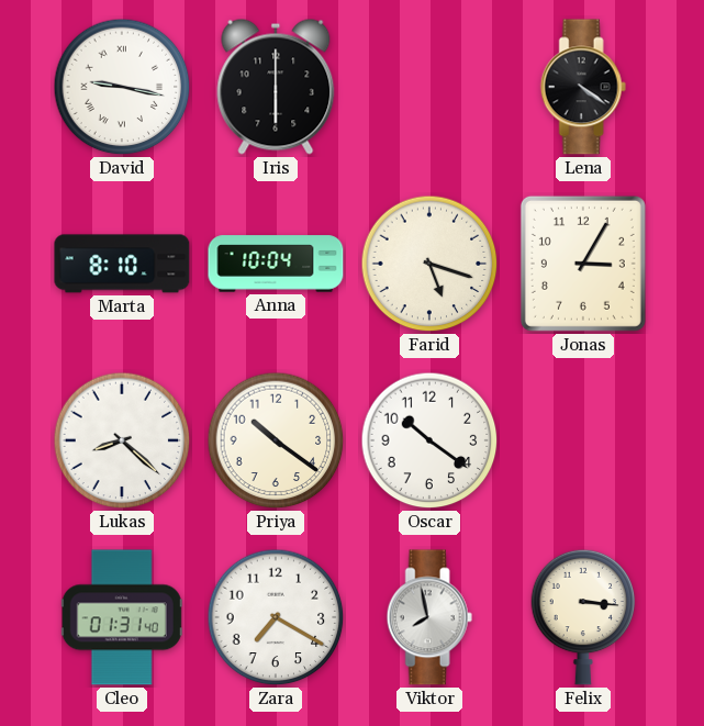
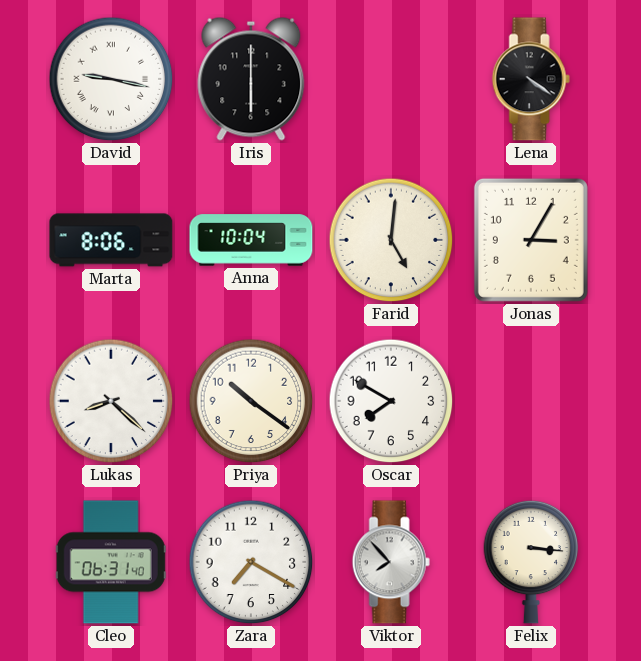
Marta: 8:10 -> 8:06
Farid: 5:18 -> 5:01
Oscar: 10:21 -> 7:50
Cleo: 01:31 -> 06:31
Viktor: 7:58 -> 7:53
